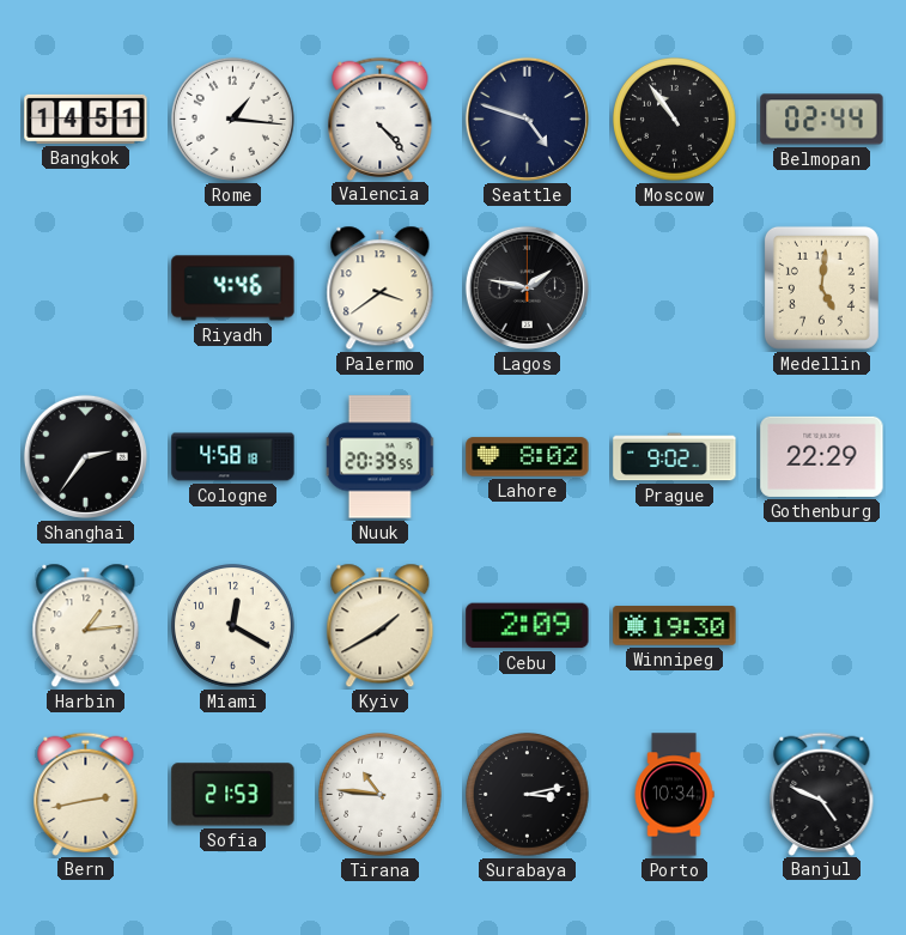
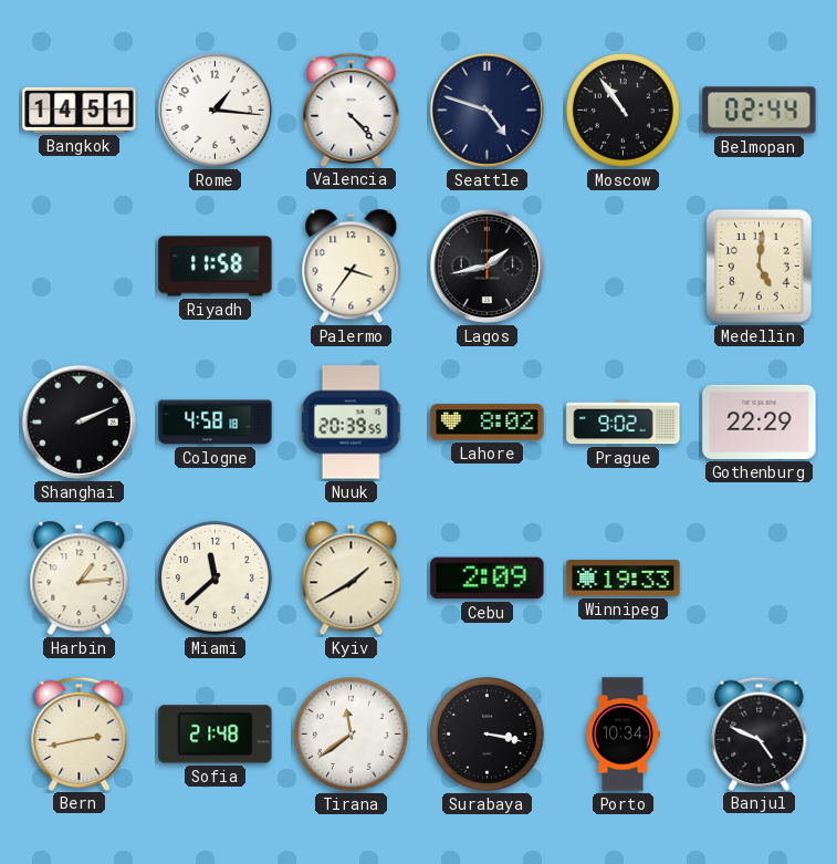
Riyadh: 4:46 -> 11:58
Palermo: 3:39 -> 3:36
Lagos: 1:47 -> 1:43
Shanghai: 2:36 -> 2:11
Miami: 12:20 -> 11:38
Winnipeg: 19:30 -> 19:33
Sofia: 21:53 -> 21:48
Tirana: 10:46 -> 11:39
Surabaya: 3:13 -> 3:17
